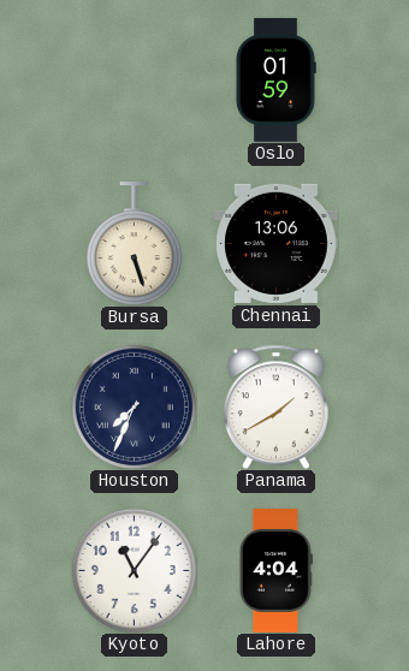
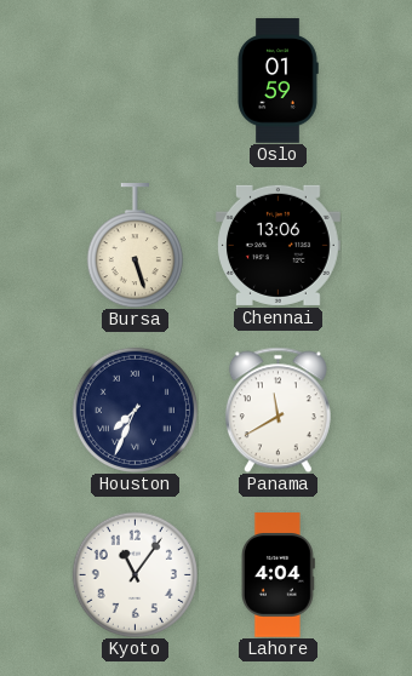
Panama: 1:40 -> 11:40
